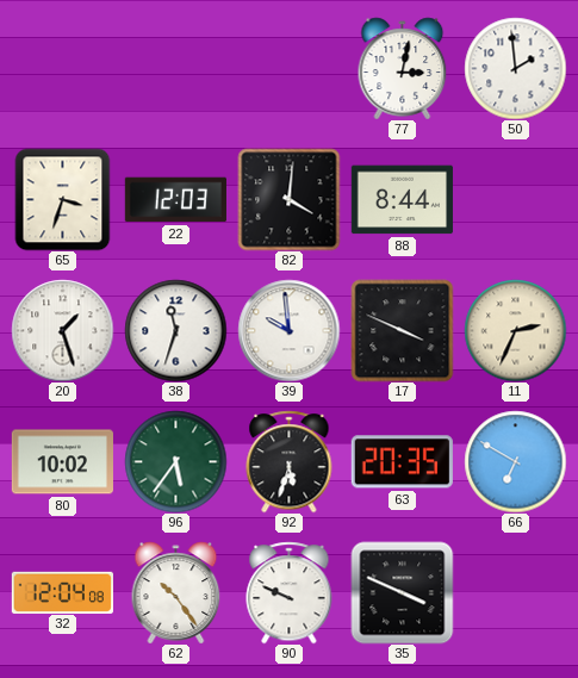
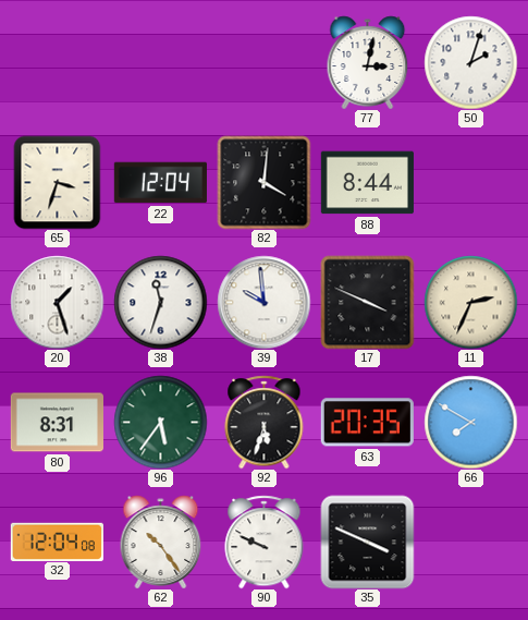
50: 1:59 -> 2:03
22: 12:03 -> 12:04
80: 10:02 -> 8:31
66: 6:50 -> 7:50
